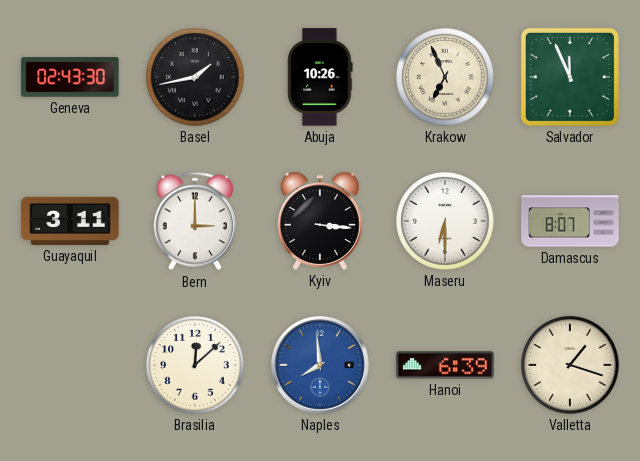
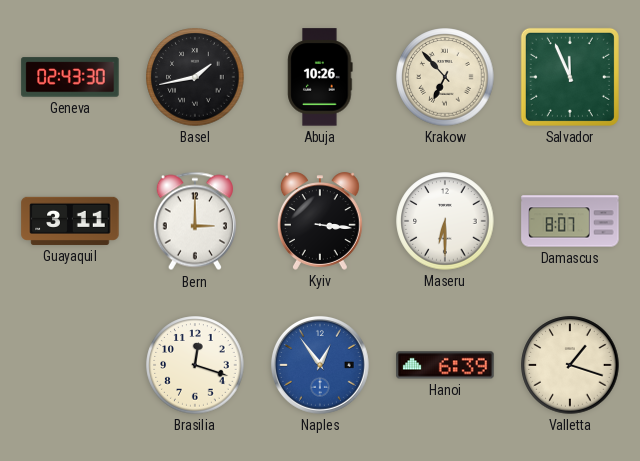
Krakow: 6:56 -> 6:53
Brasilia: 12:08 -> 12:18
Naples: 7:59 -> 12:54
